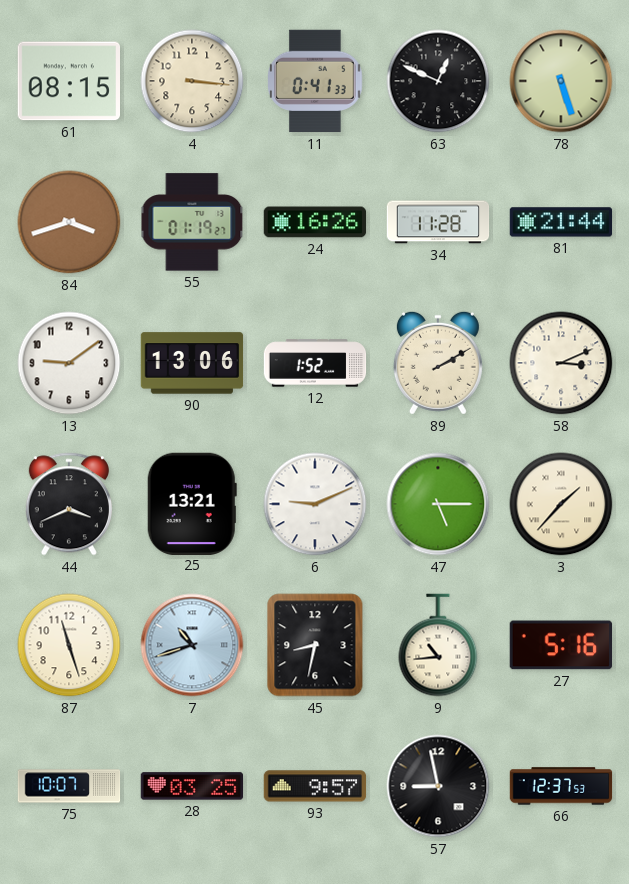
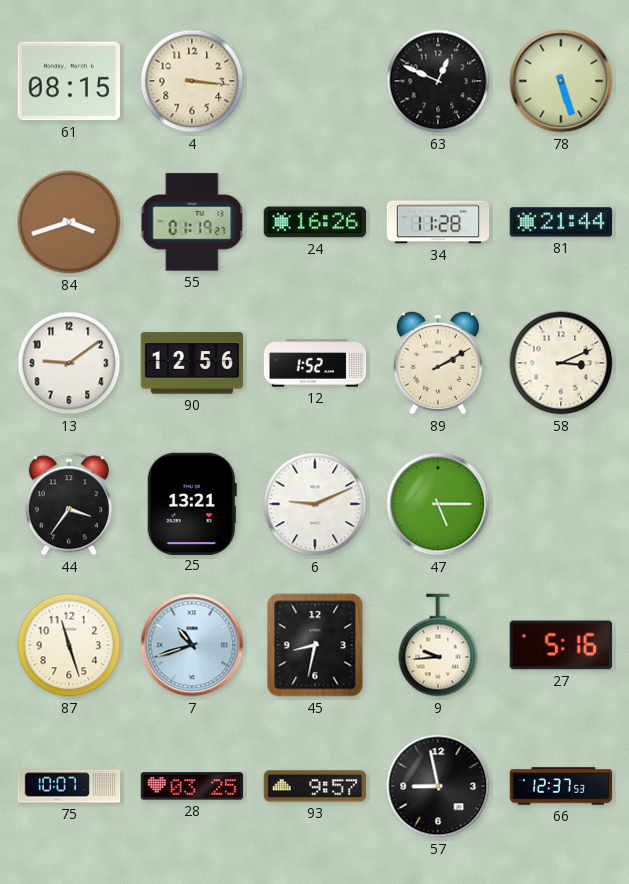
11: 0:41 -> none
90: 13:06 -> 12:56
44: 3:41 -> 3:36
3: 1:37 -> none
9: 10:44 -> 9:44
